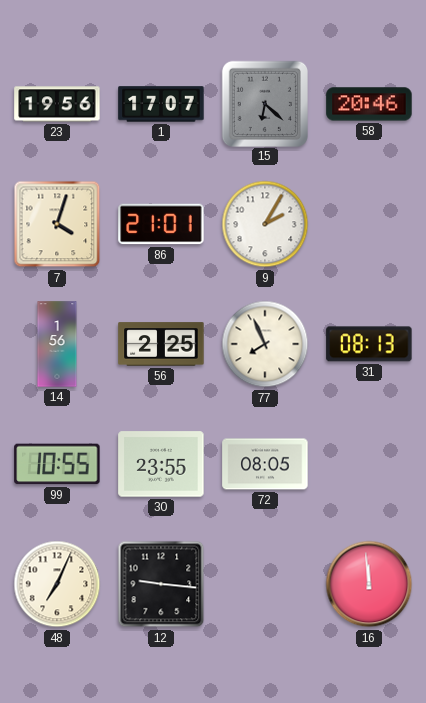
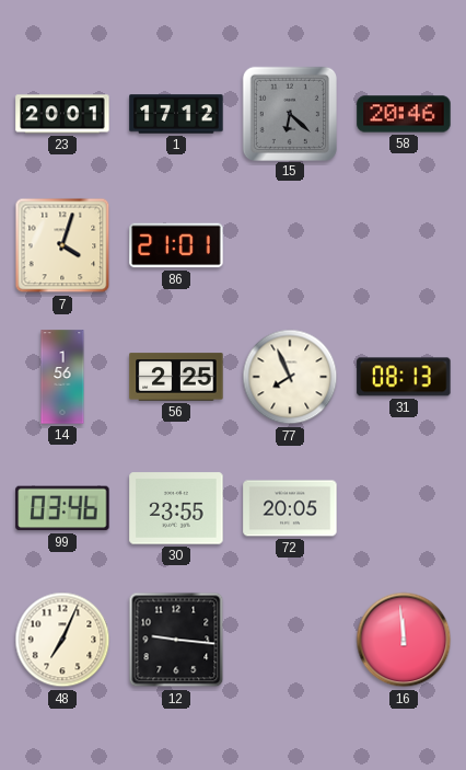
23: 19:56 -> 20:01
1: 17:07 -> 17:12
9: 2:05 -> none
99: 10:55 -> 03:46
72: 08:05 -> 20:05
